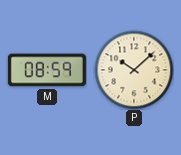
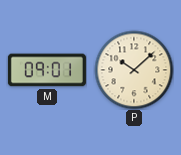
M: 08:59 -> 09:01
